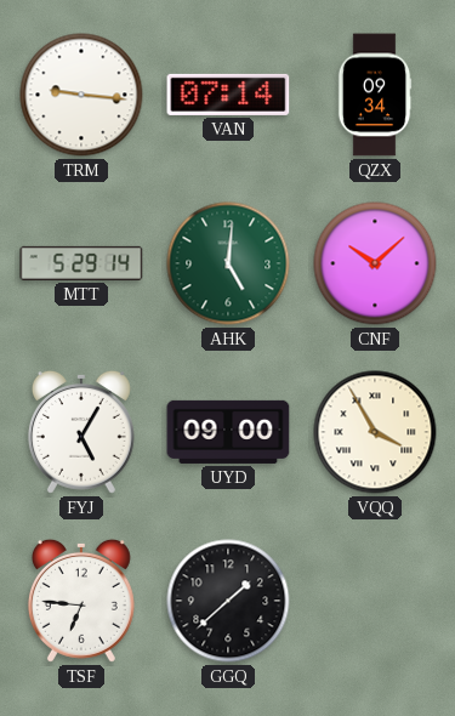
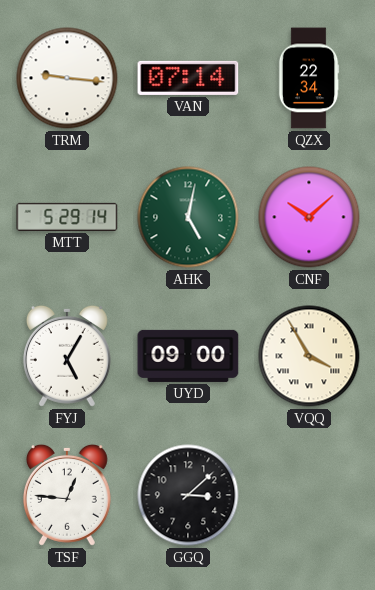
QZX: 09:34 -> 22:34
AHK: 5:01 -> 5:02
TSF: 6:46 -> 12:46
GGQ: 1:38 -> 3:08
